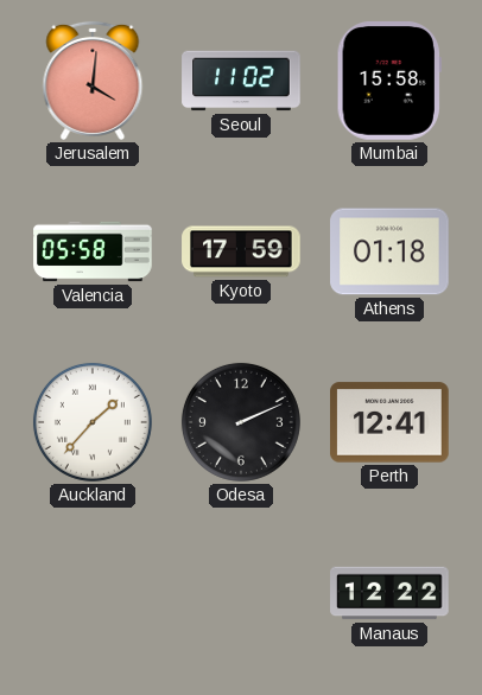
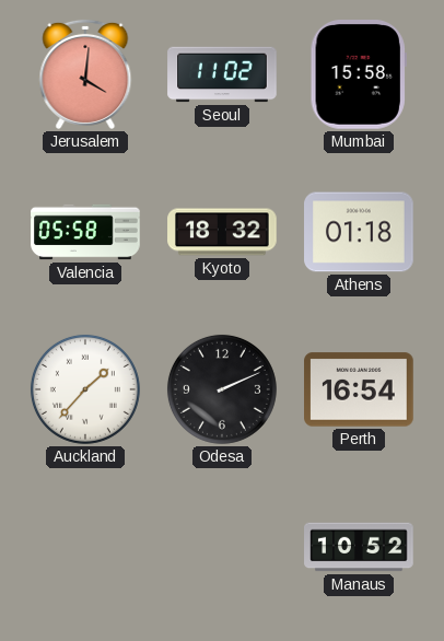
Kyoto: 17:59 -> 18:32
Perth: 12:41 -> 16:54
Manaus: 12:22 -> 10:52
